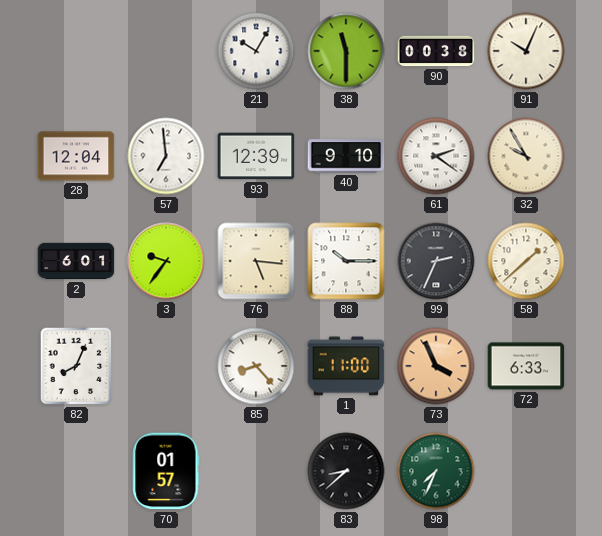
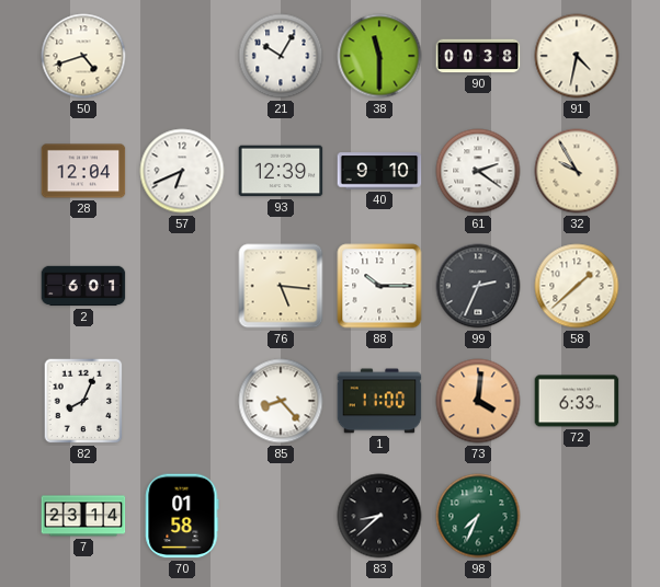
50: none -> 4:42
91: 10:04 -> 4:32
57: 6:59 -> 6:41
3: 9:36 -> none
73: 3:56 -> 4:01
7: none -> 23:14
70: 01:57 -> 01:58
